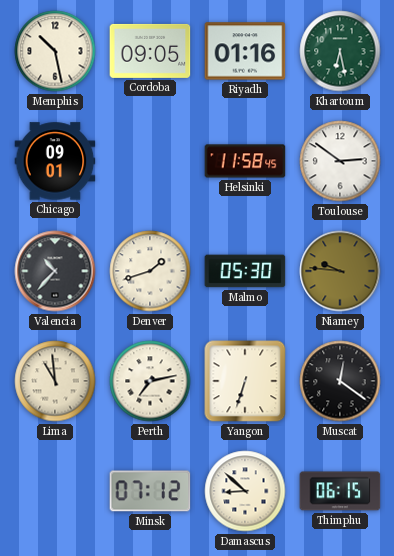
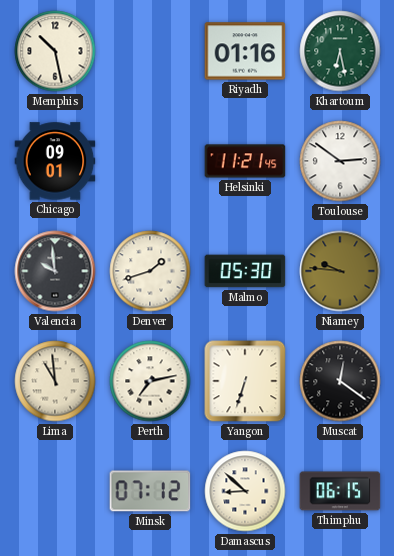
Cordoba: 09:05 -> none
Helsinki: 11:58 -> 11:21
Valencia: 10:37 -> 9:59
